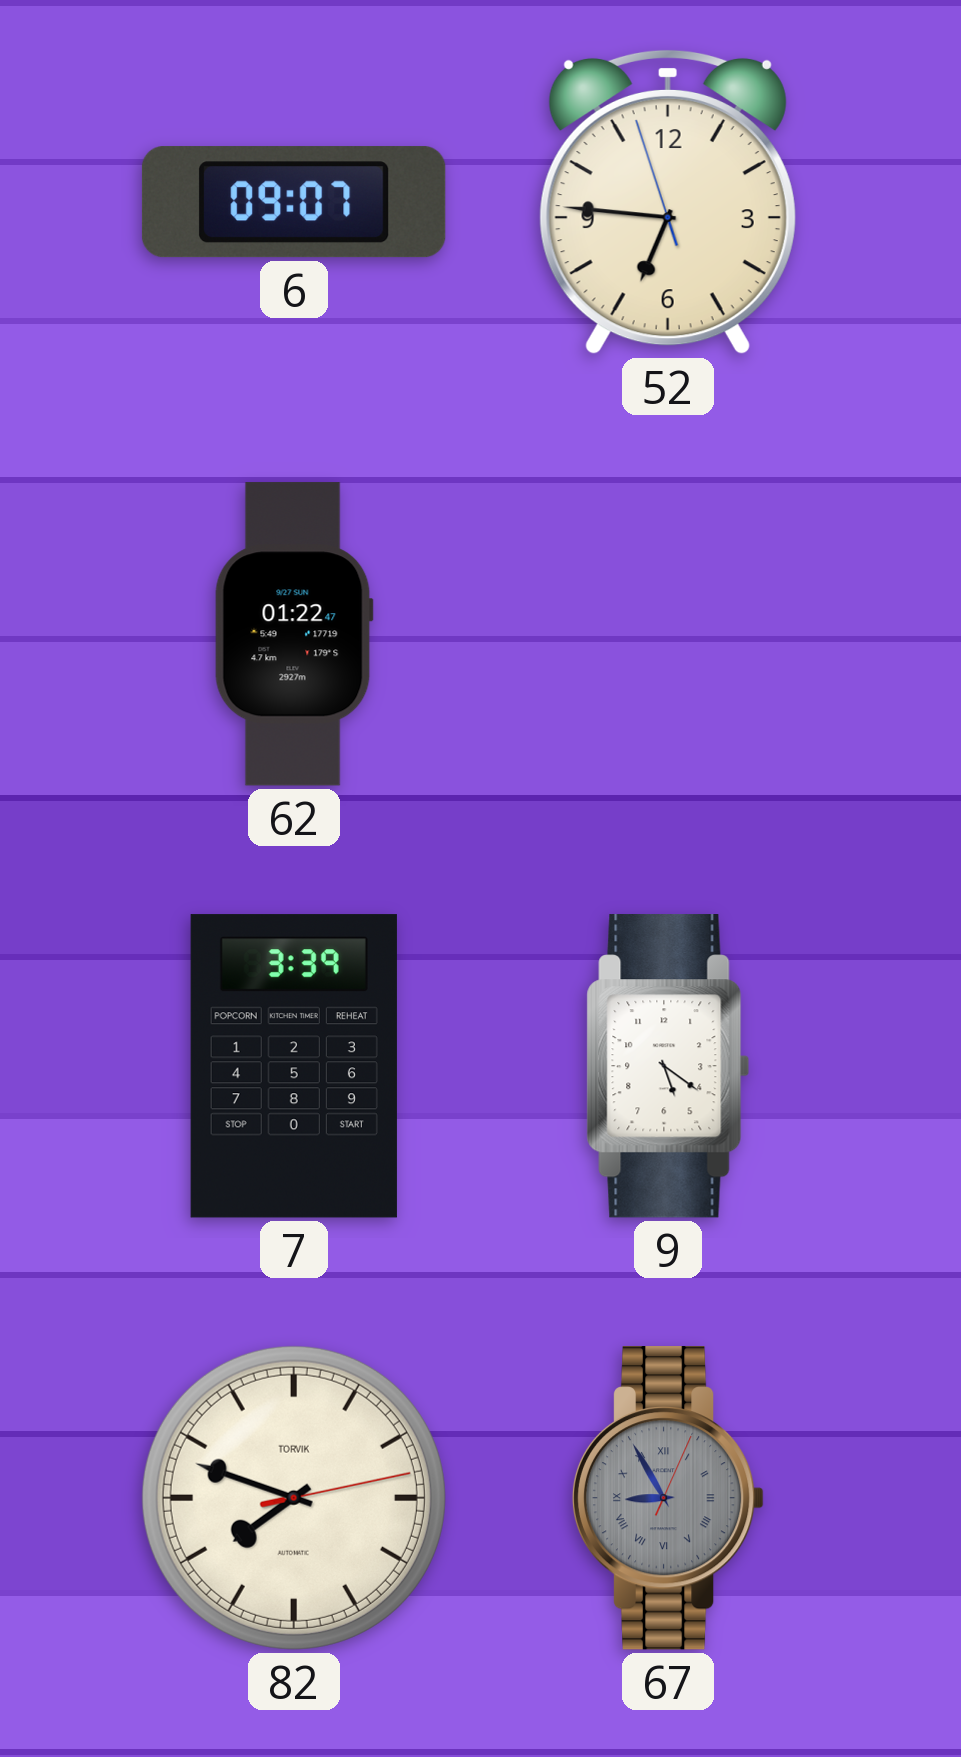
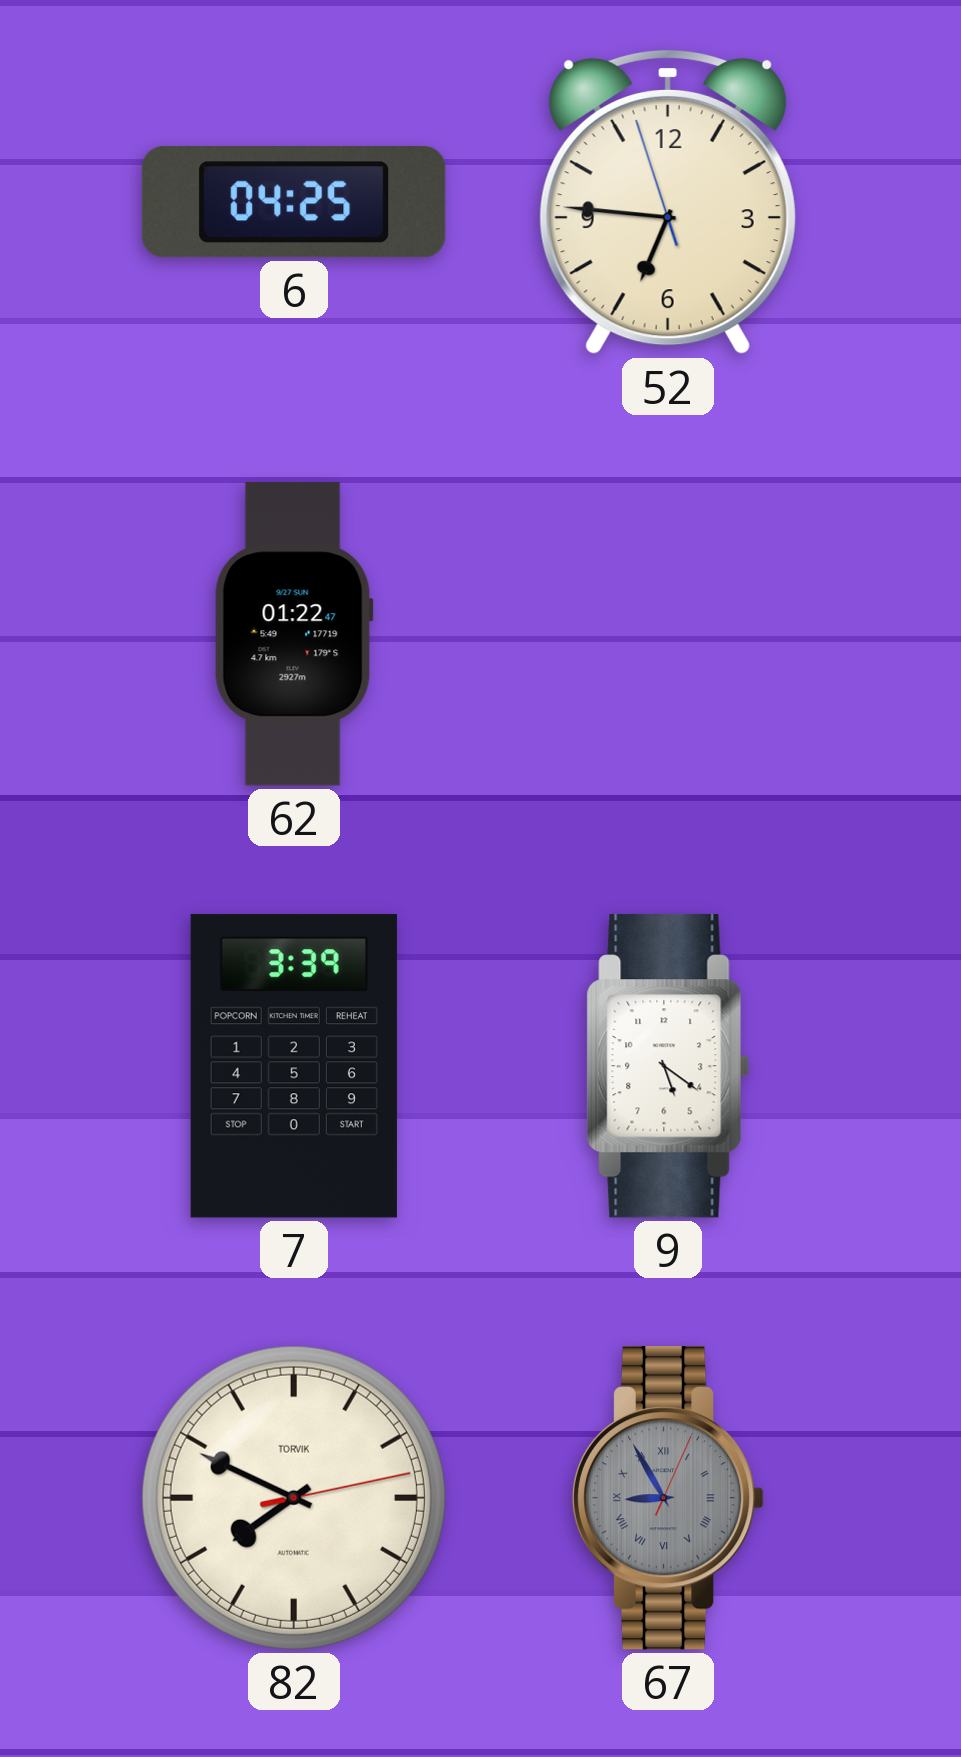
6: 09:07 -> 04:25
82: 7:48 -> 7:49
